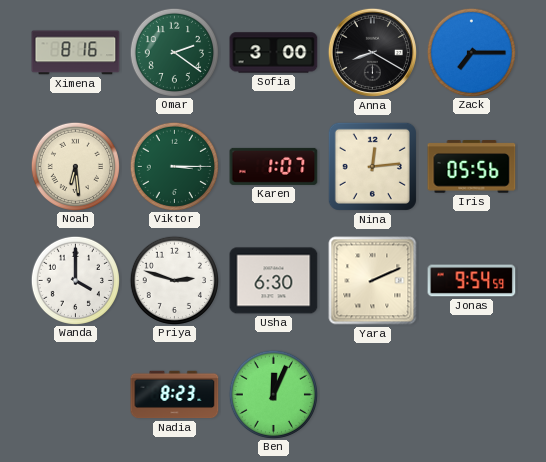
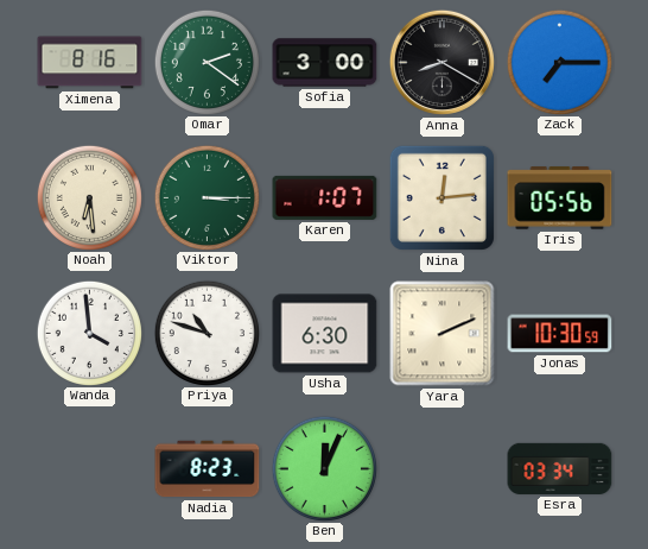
Wanda: 4:00 -> 3:59
Priya: 2:48 -> 10:48
Jonas: 9:54 -> 10:30
Esra: none -> 03:34
